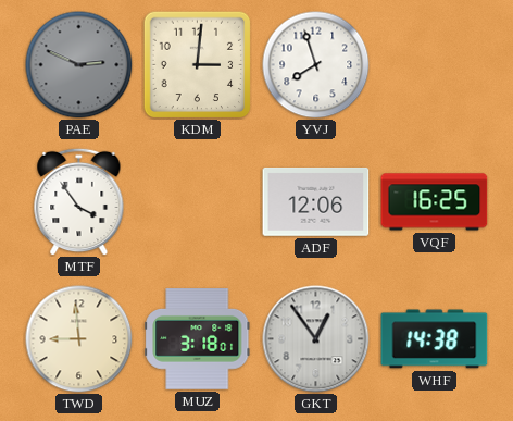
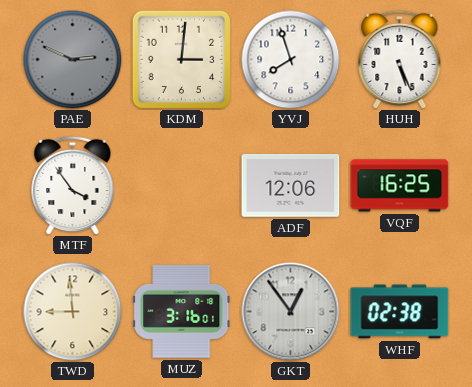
HUH: none -> 5:26
MUZ: 3:18 -> 3:16
WHF: 14:38 -> 02:38
